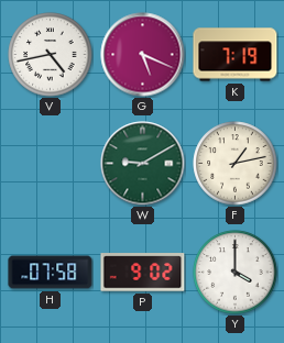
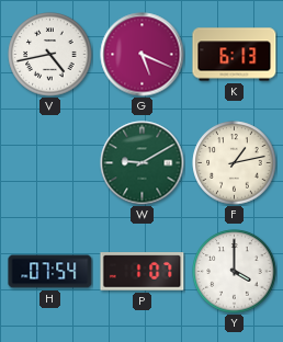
K: 7:19 -> 6:13
H: 07:58 -> 07:54
P: 9:02 -> 1:07
